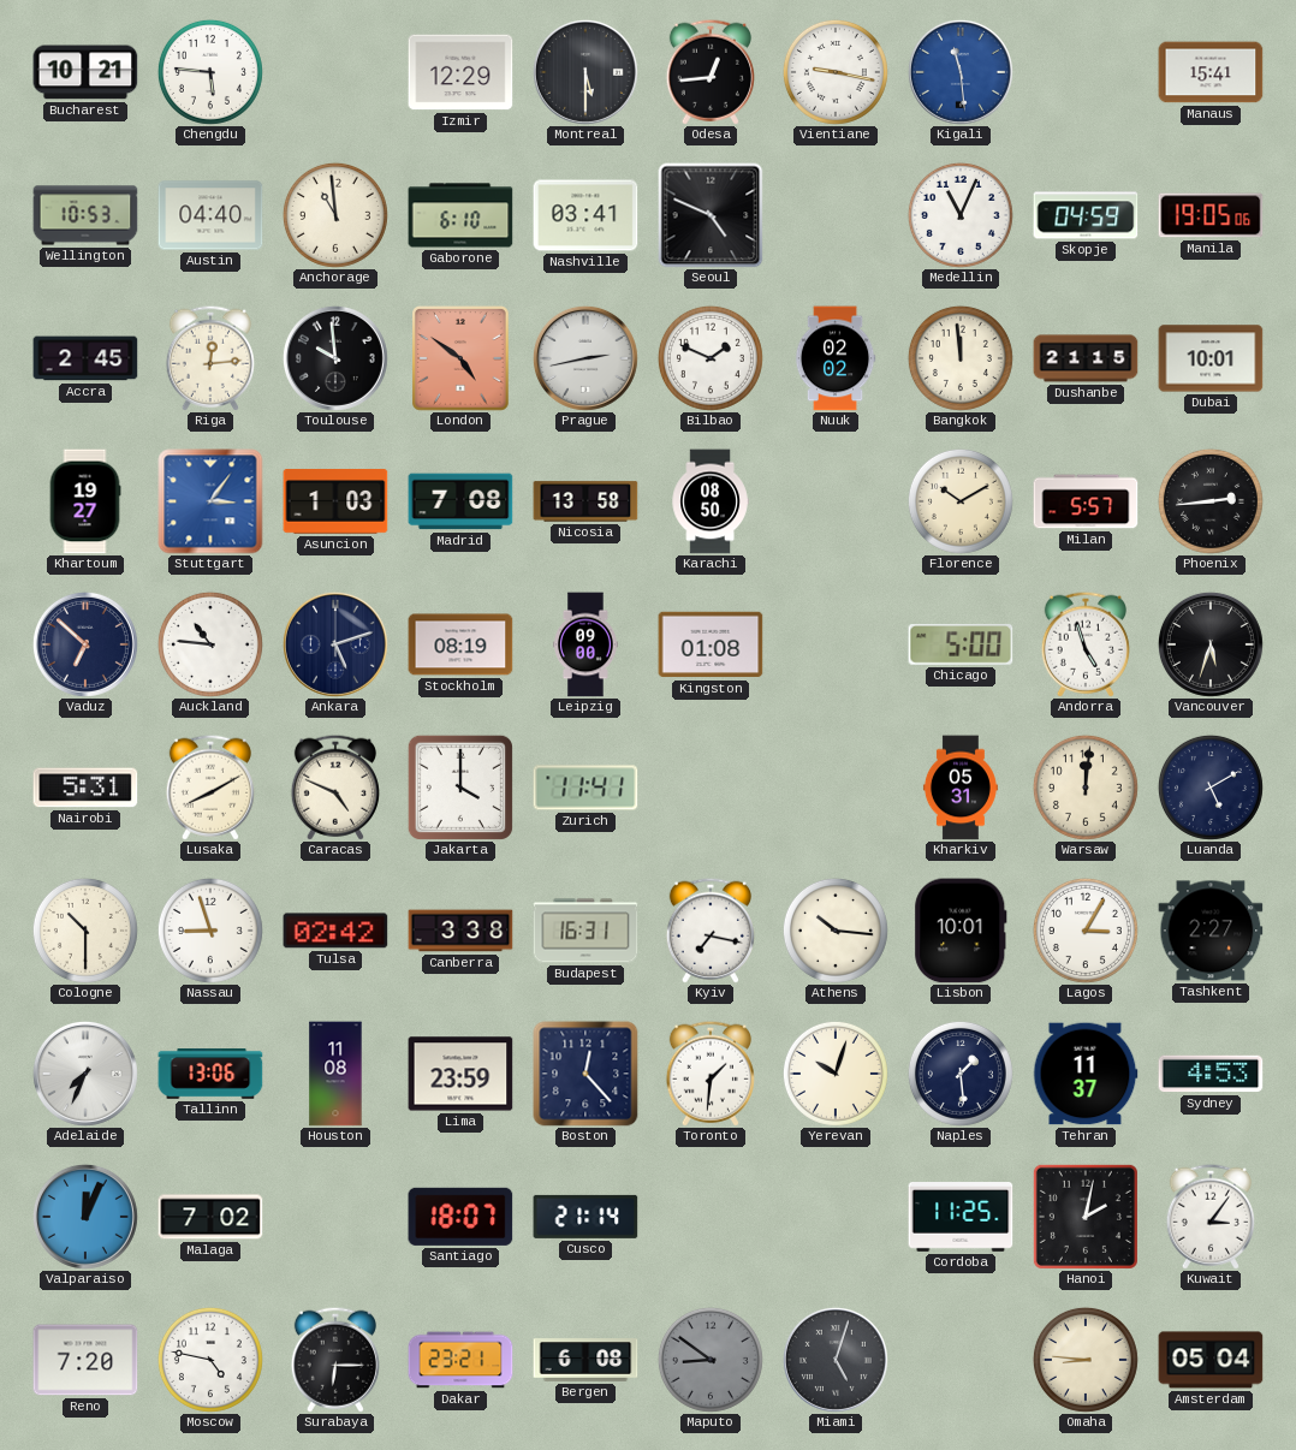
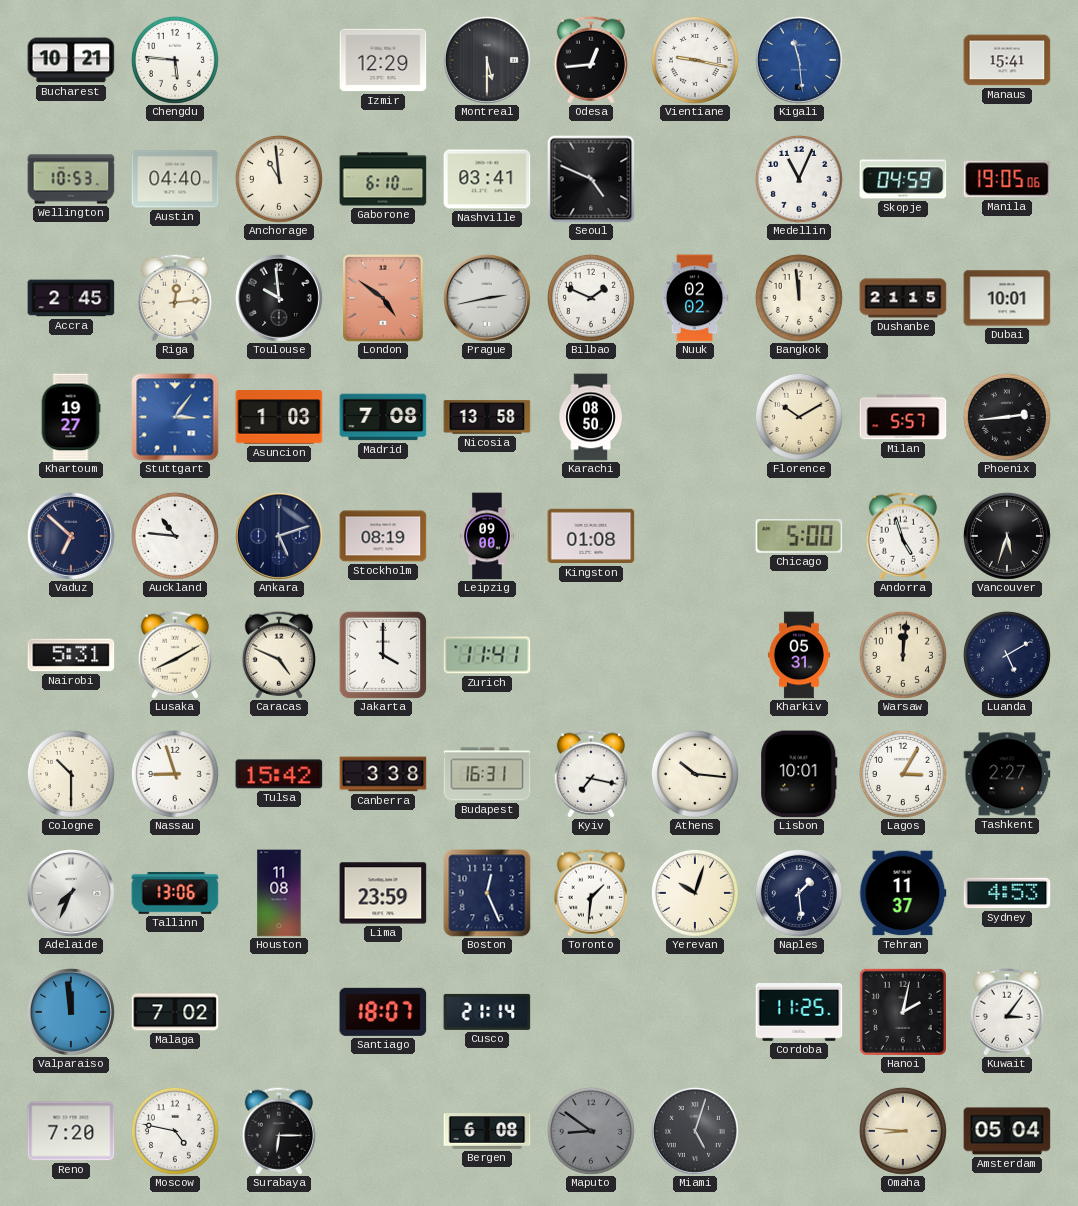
Tulsa: 02:42 -> 15:42
Boston: 12:23 -> 12:26
Valparaiso: 12:04 -> 11:59
Dakar: 23:21 -> none
